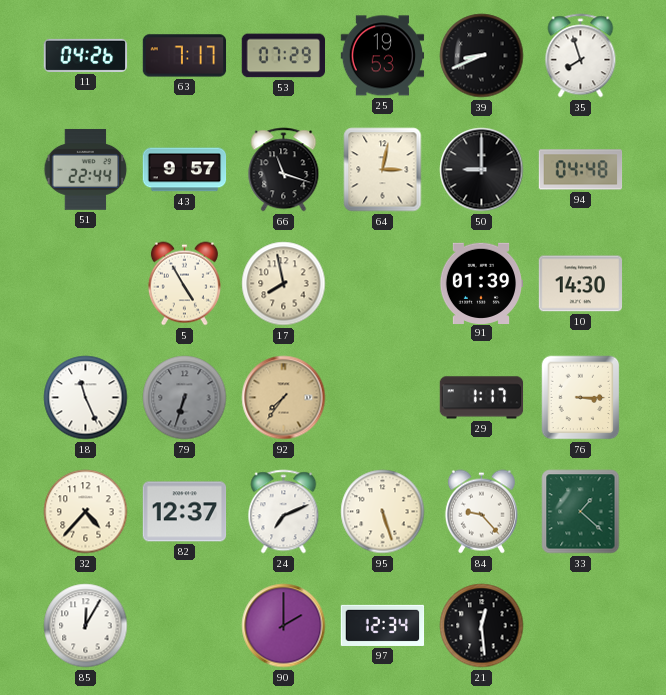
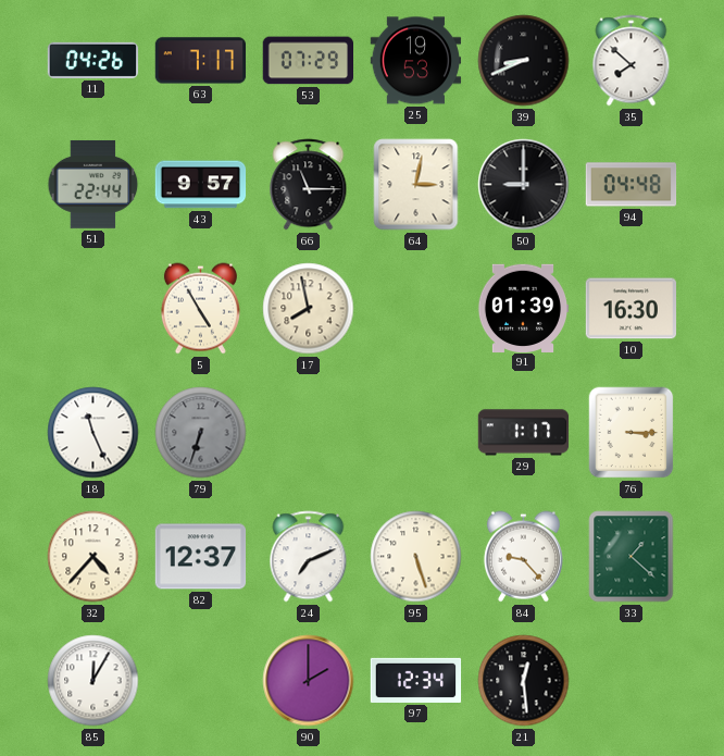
35: 7:57 -> 7:52
66: 11:18 -> 11:15
10: 14:30 -> 16:30
92: 7:36 -> none
